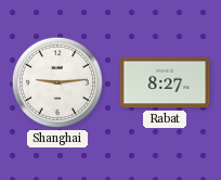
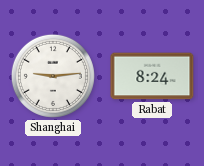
Rabat: 8:27 -> 8:24
